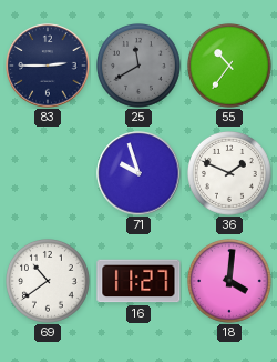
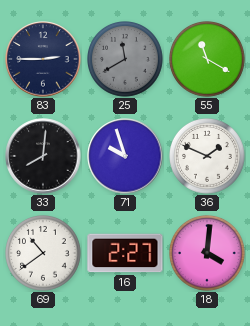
55: 10:36 -> 11:20
33: none -> 8:01
16: 11:27 -> 2:27
